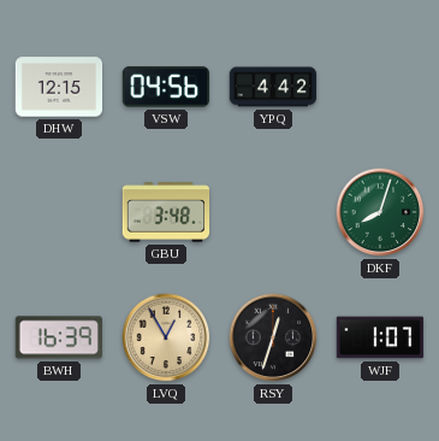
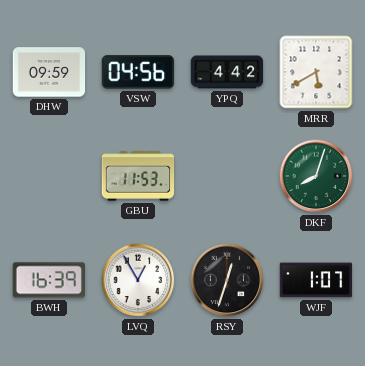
DHW: 12:15 -> 09:59
MRR: none -> 5:40
GBU: 3:48 -> 11:53
LVQ dial: champagne -> white
